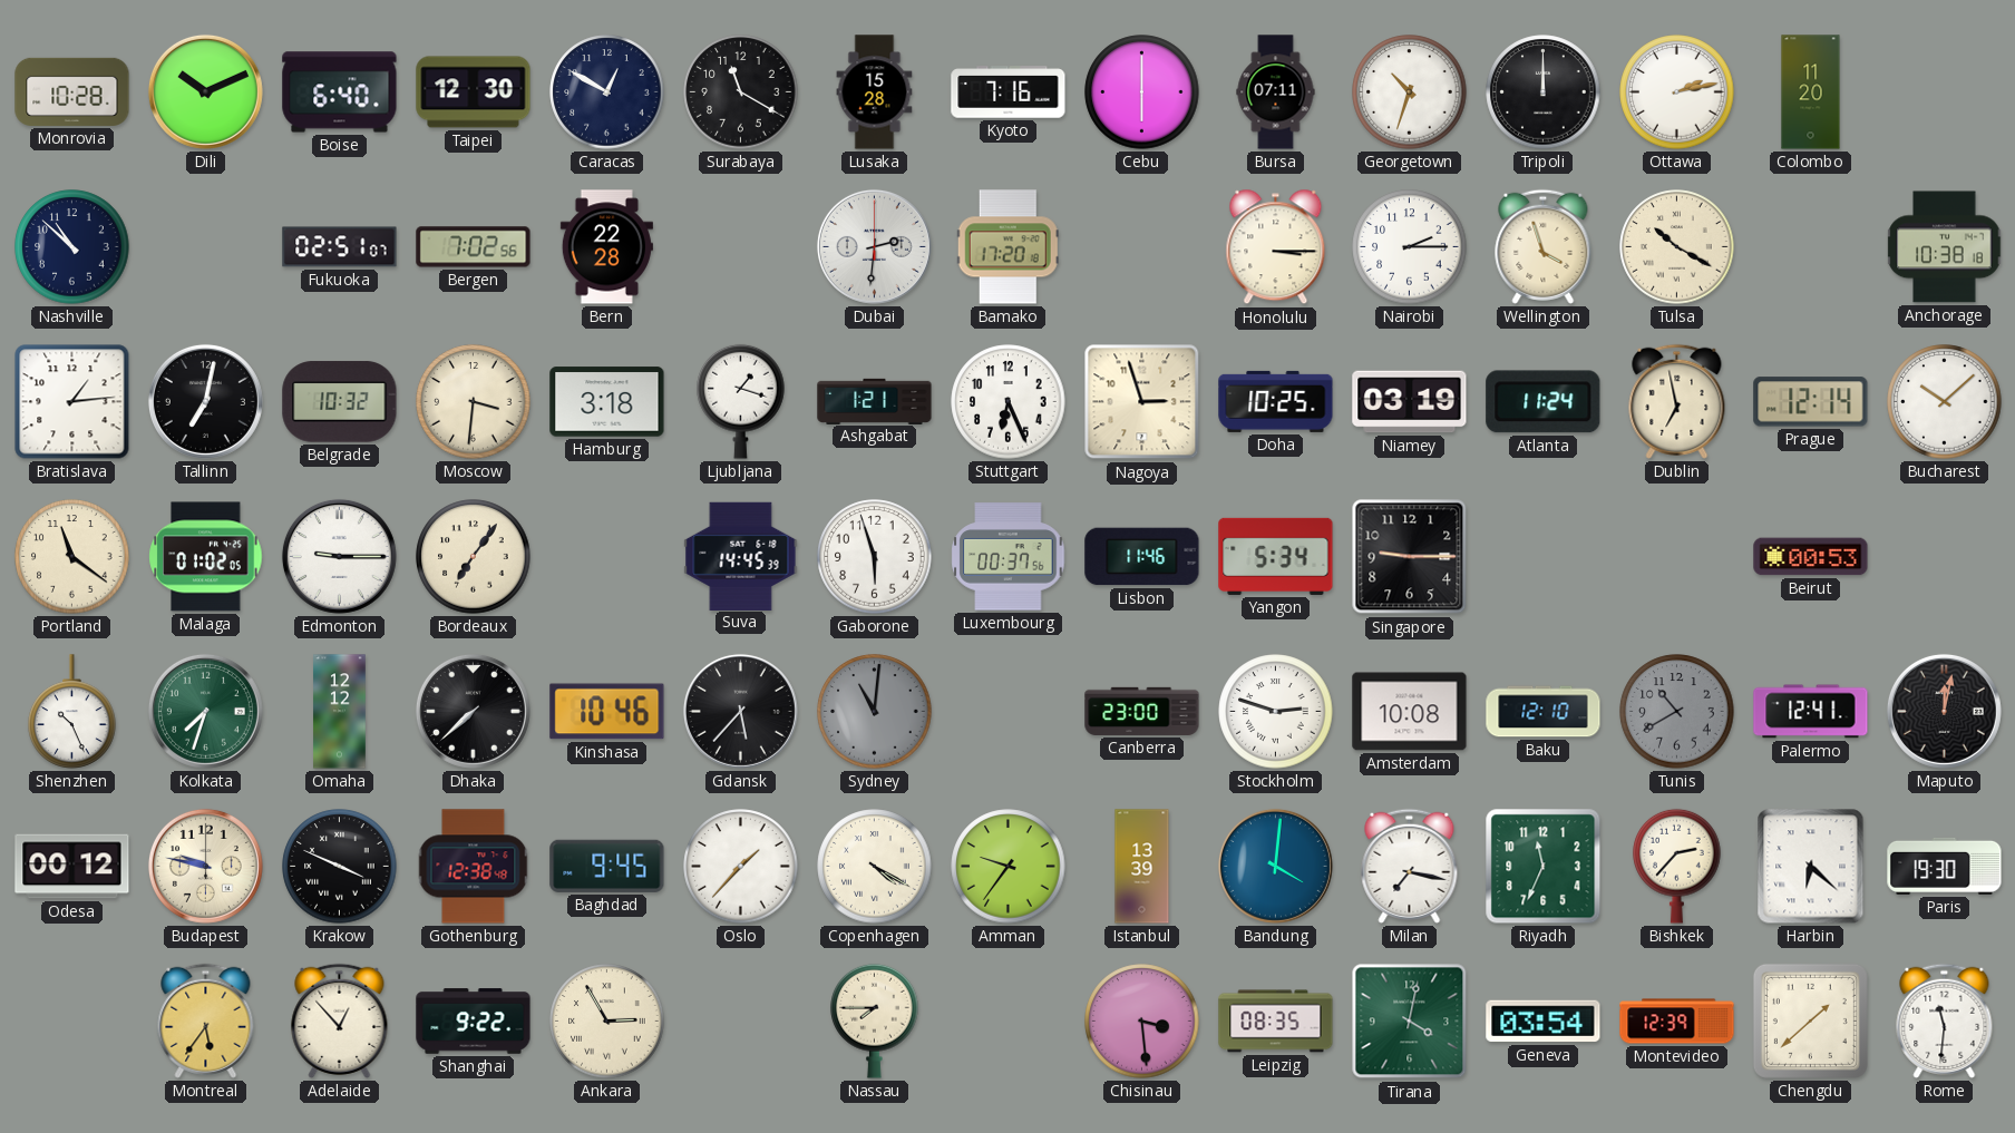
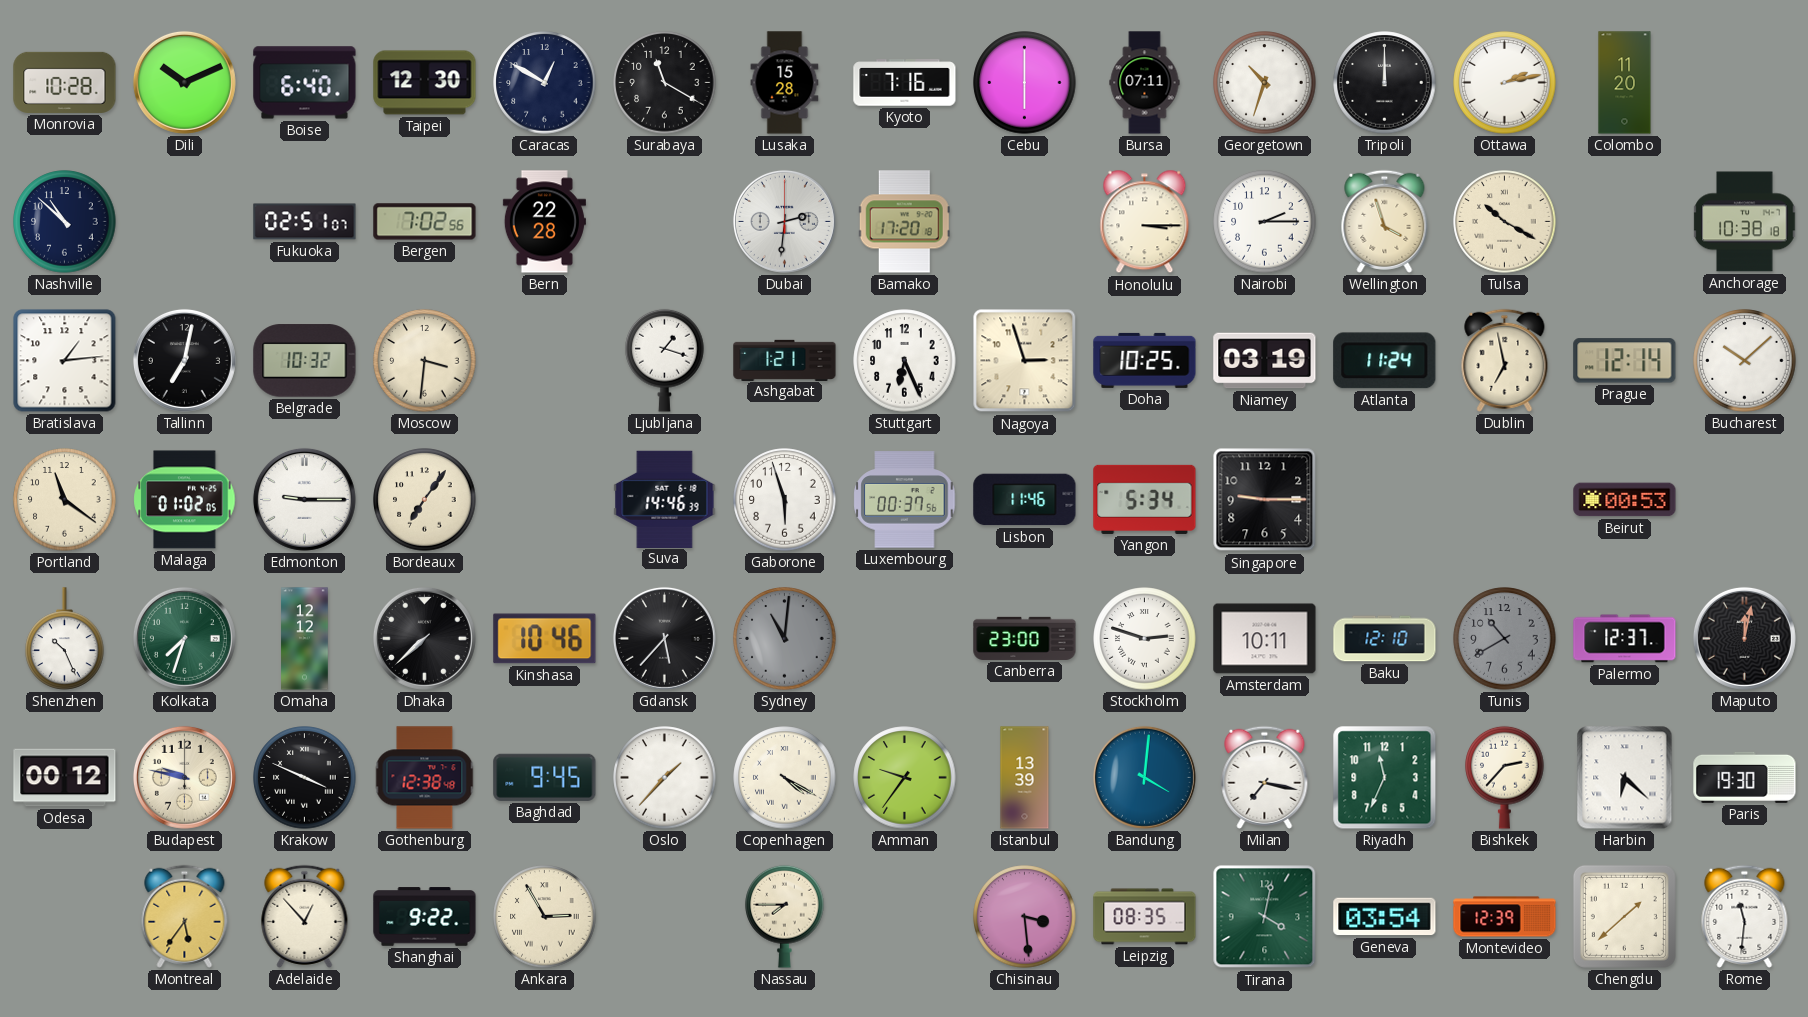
Hamburg: 3:18 -> none
Suva: 14:45 -> 14:46
Amsterdam: 10:08 -> 10:11
Palermo: 12:41 -> 12:37
